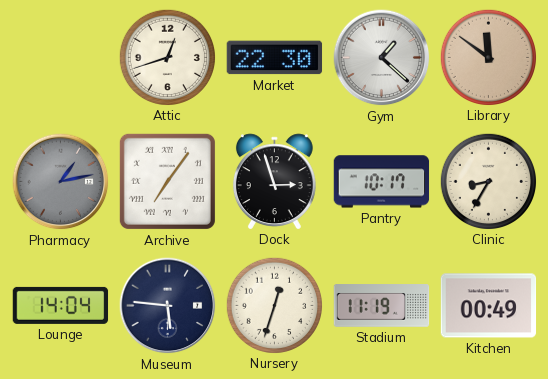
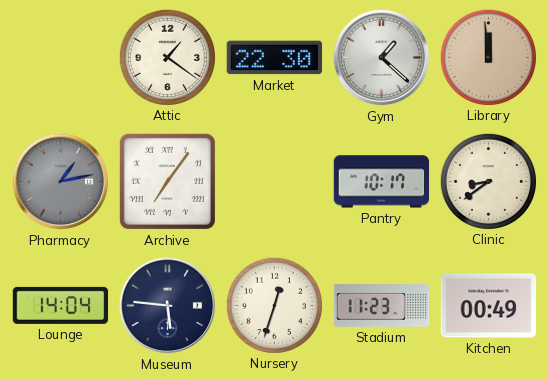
Attic: 12:42 -> 1:21
Library: 11:51 -> 11:59
Dock: 2:57 -> none
Clinic: 8:35 -> 8:39
Stadium: 11:19 -> 11:23
